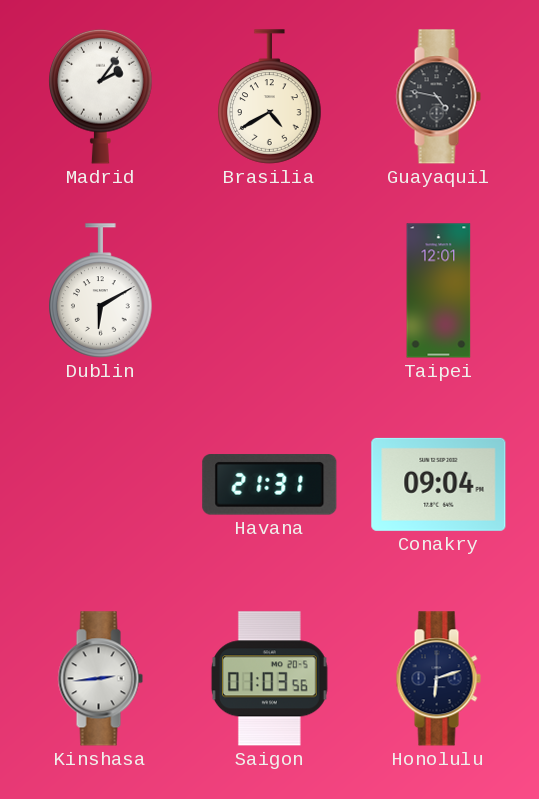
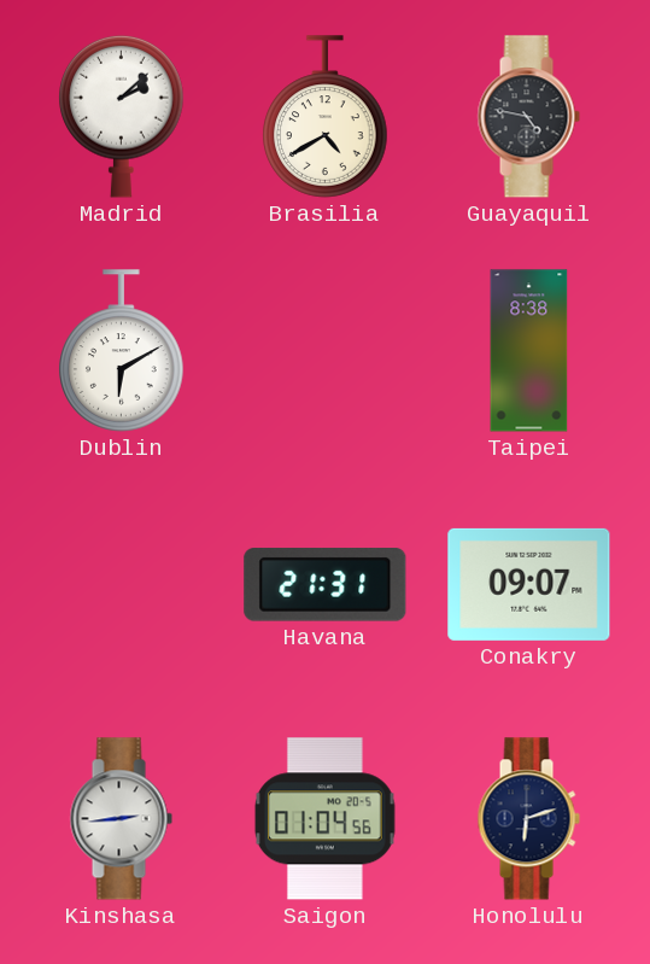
Madrid: 2:06 -> 2:08
Taipei: 12:01 -> 8:38
Conakry: 09:04 -> 09:07
Saigon: 01:03 -> 01:04
